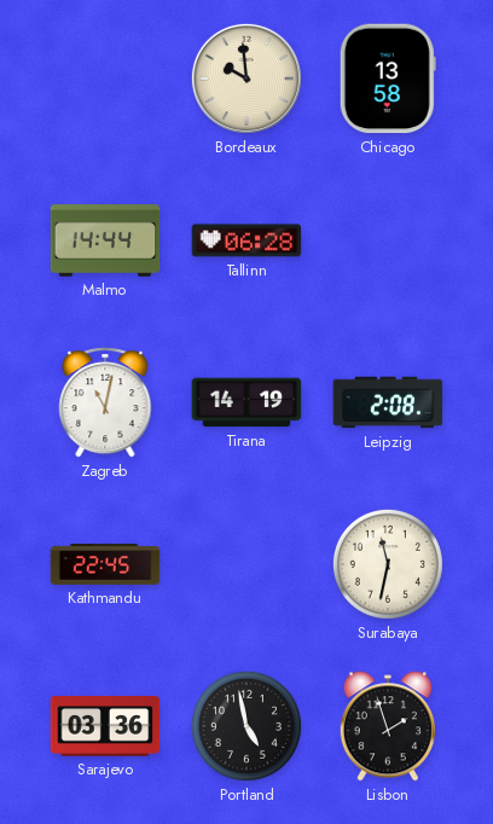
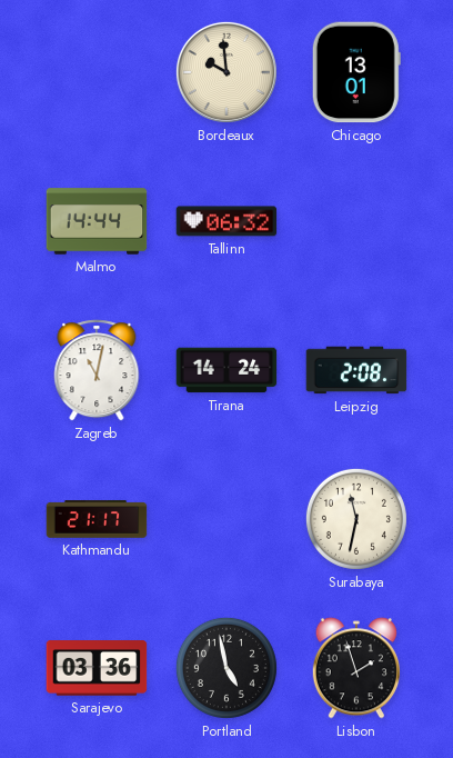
Chicago: 13:58 -> 13:01
Tallinn: 06:28 -> 06:32
Tirana: 14:19 -> 14:24
Kathmandu: 22:45 -> 21:17
